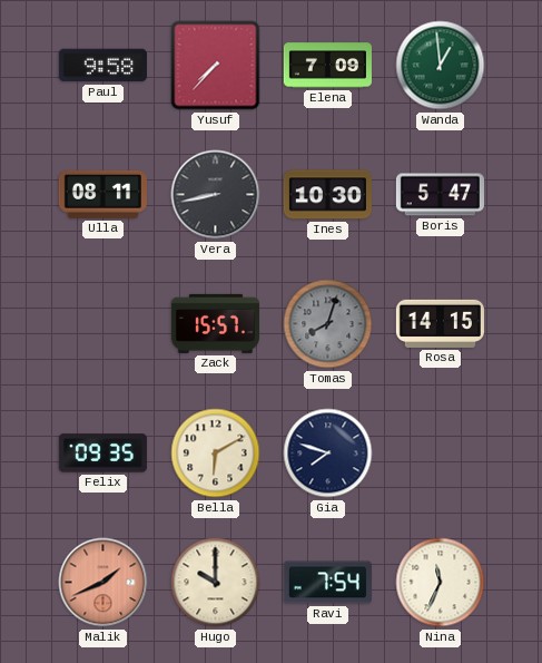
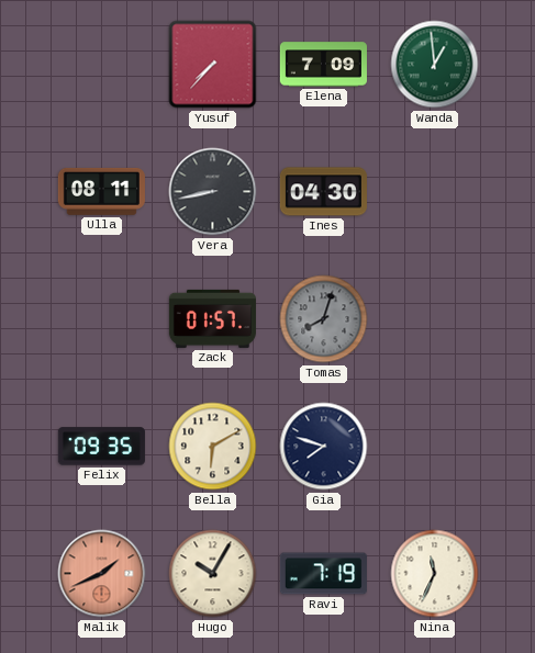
Paul: 9:58 -> none
Ines: 10:30 -> 04:30
Boris: 5:47 -> none
Zack: 15:57 -> 01:57
Rosa: 14:15 -> none
Hugo: 10:00 -> 10:05
Ravi: 7:54 -> 7:19
